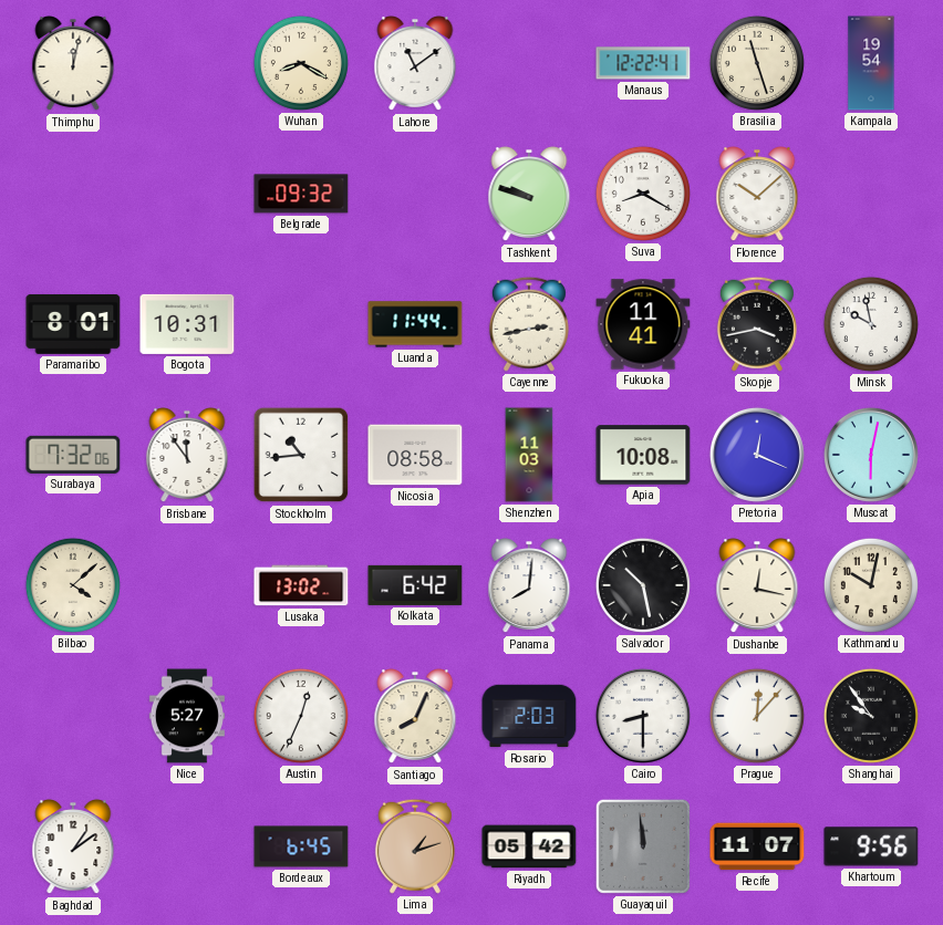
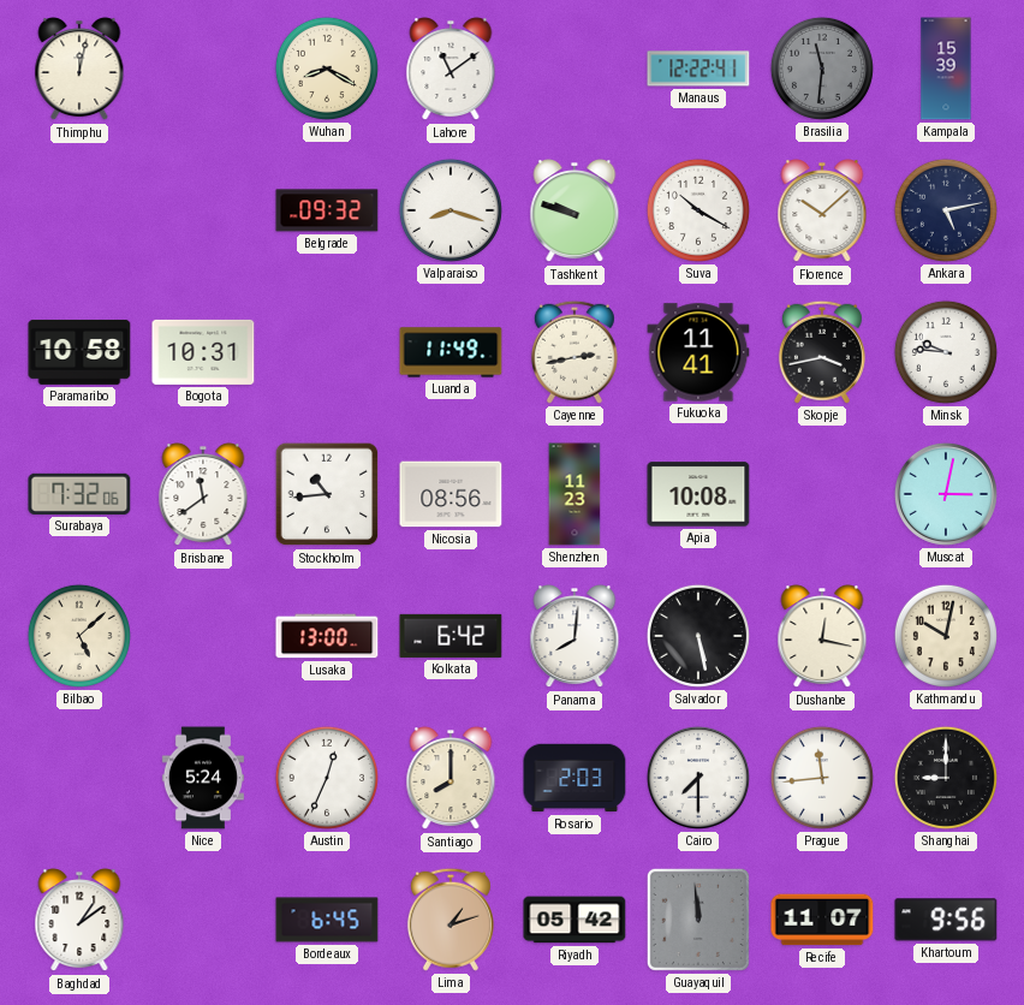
Brasilia: 11:27 -> 11:31
Brasilia dial: cream -> grey
Kampala: 19:54 -> 15:39
Valparaiso: none -> 8:18
Suva: 8:20 -> 10:20
Ankara: none -> 5:13
Paramaribo: 8:01 -> 10:58
Luanda: 11:44 -> 11:49
Minsk: 9:58 -> 9:46
Brisbane: 11:54 -> 11:39
Nicosia: 08:58 -> 08:56
Shenzhen: 11:03 -> 11:23
Pretoria: 12:19 -> none
Muscat: 6:02 -> 3:02
Bilbao: 4:08 -> 5:08
Lusaka: 13:02 -> 13:00
Salvador: 10:28 -> 5:28
Nice: 5:27 -> 5:24
Santiago: 8:04 -> 8:00
Cairo: 8:30 -> 7:30
Prague: 12:07 -> 11:44
Shanghai: 9:54 -> 9:00
